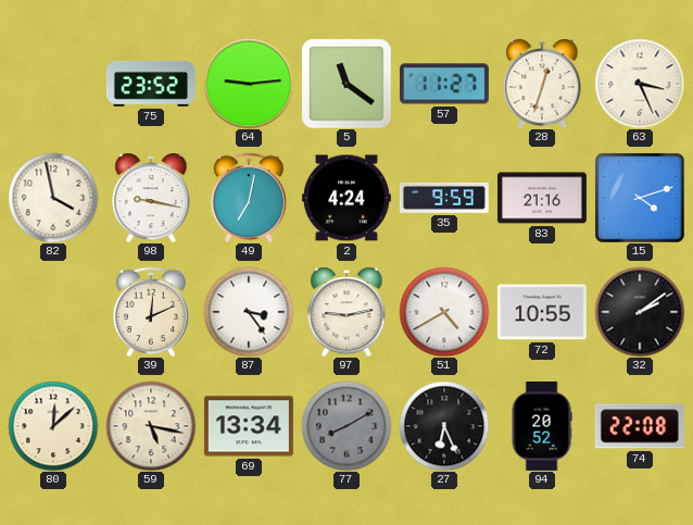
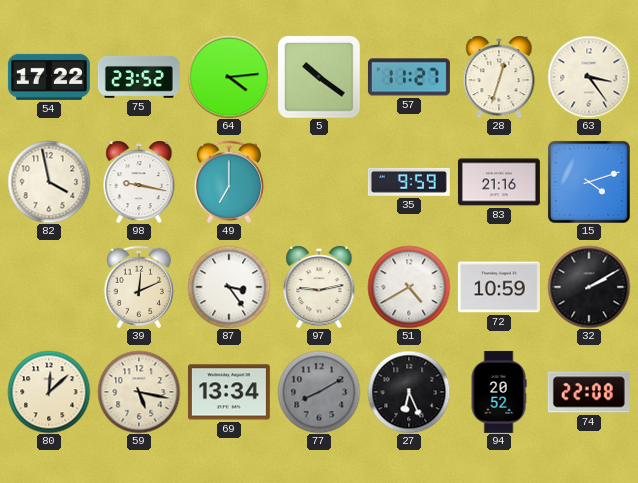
54: none -> 17:22
64: 9:14 -> 4:14
5: 11:21 -> 10:21
63: 3:26 -> 3:24
49: 7:02 -> 7:00
2: 4:24 -> none
72: 10:55 -> 10:59
32: 2:09 -> 2:10
